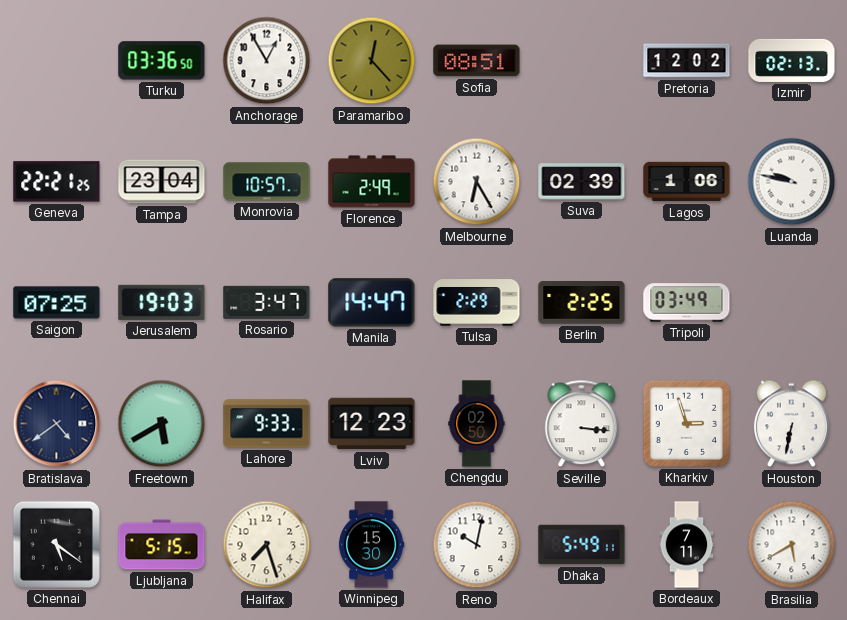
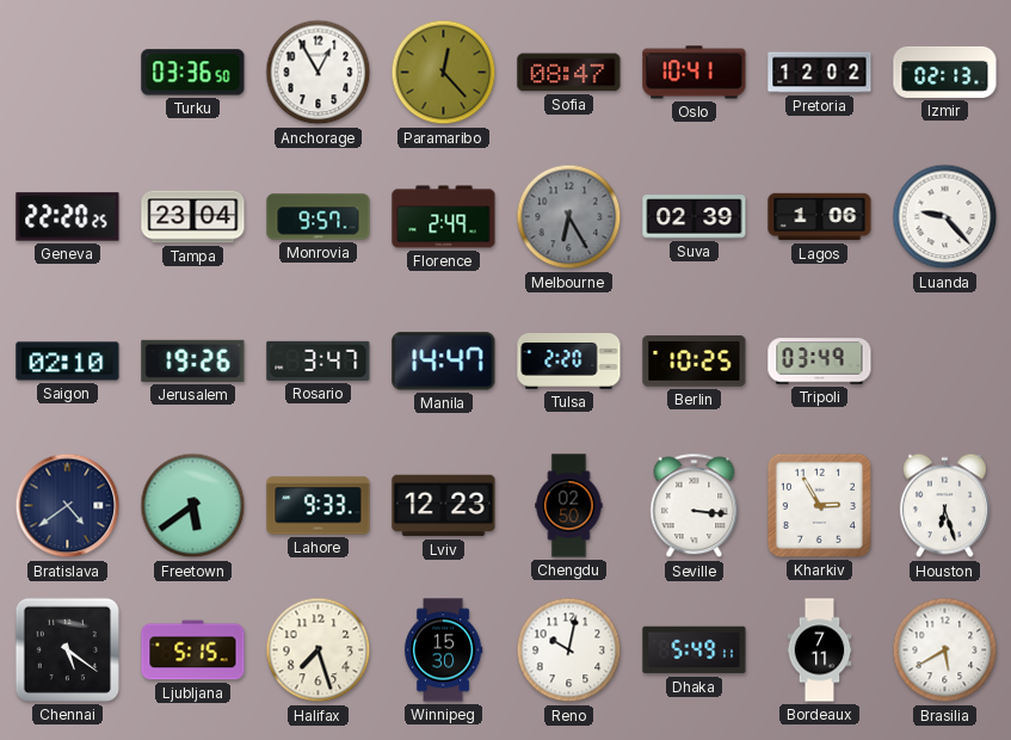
Sofia: 08:51 -> 08:47
Oslo: none -> 10:41
Geneva: 22:21 -> 22:20
Monrovia: 10:57 -> 9:57
Melbourne dial: white -> grey
Luanda: 9:47 -> 9:23
Saigon: 07:25 -> 02:10
Jerusalem: 19:03 -> 19:26
Tulsa: 2:29 -> 2:20
Berlin: 2:25 -> 10:25
Freetown: 5:40 -> 5:39
Kharkiv: 2:57 -> 2:55
Houston: 6:32 -> 6:27
